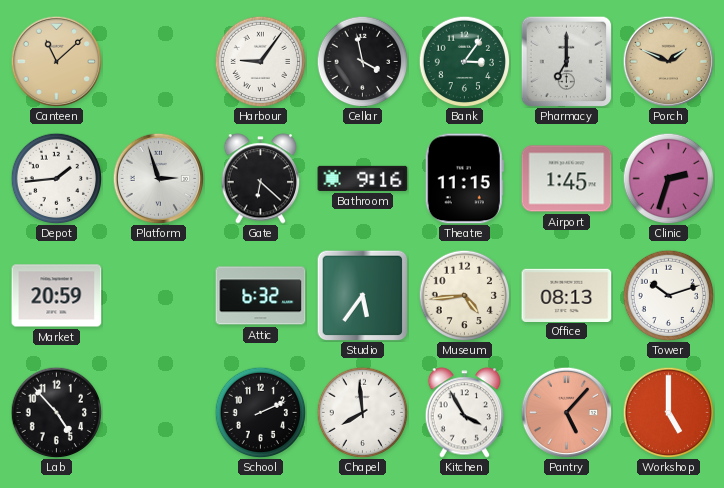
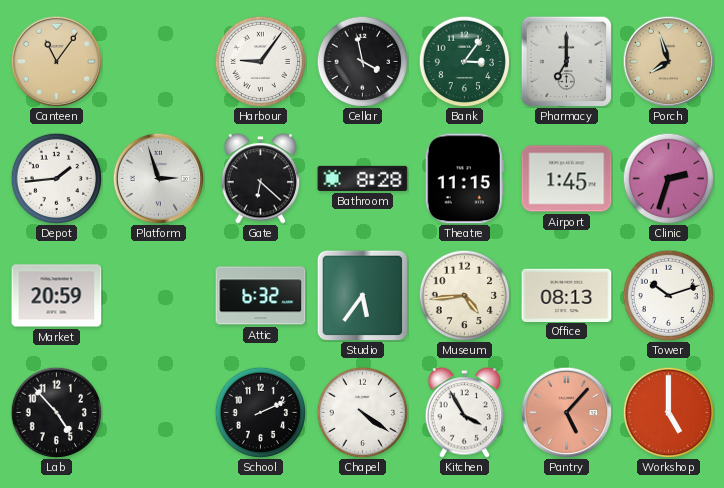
Canteen: 11:08 -> 11:06
Porch: 1:49 -> 7:57
Bathroom: 9:16 -> 8:28
Chapel: 7:59 -> 4:21
